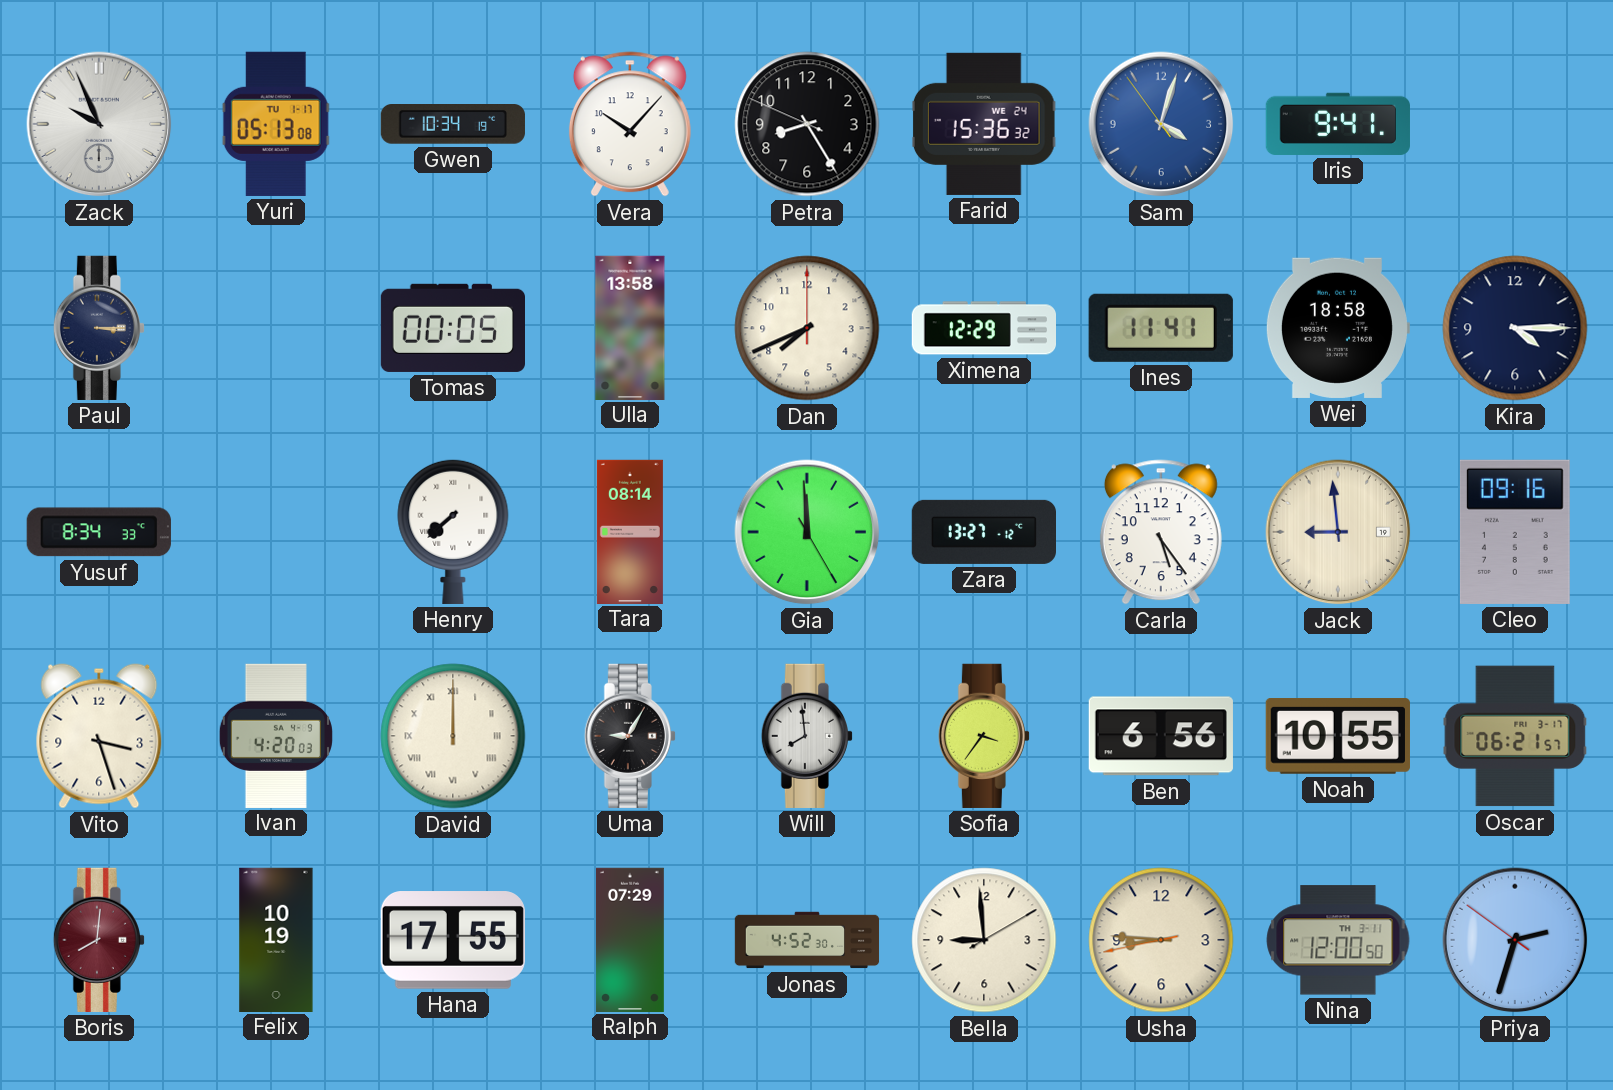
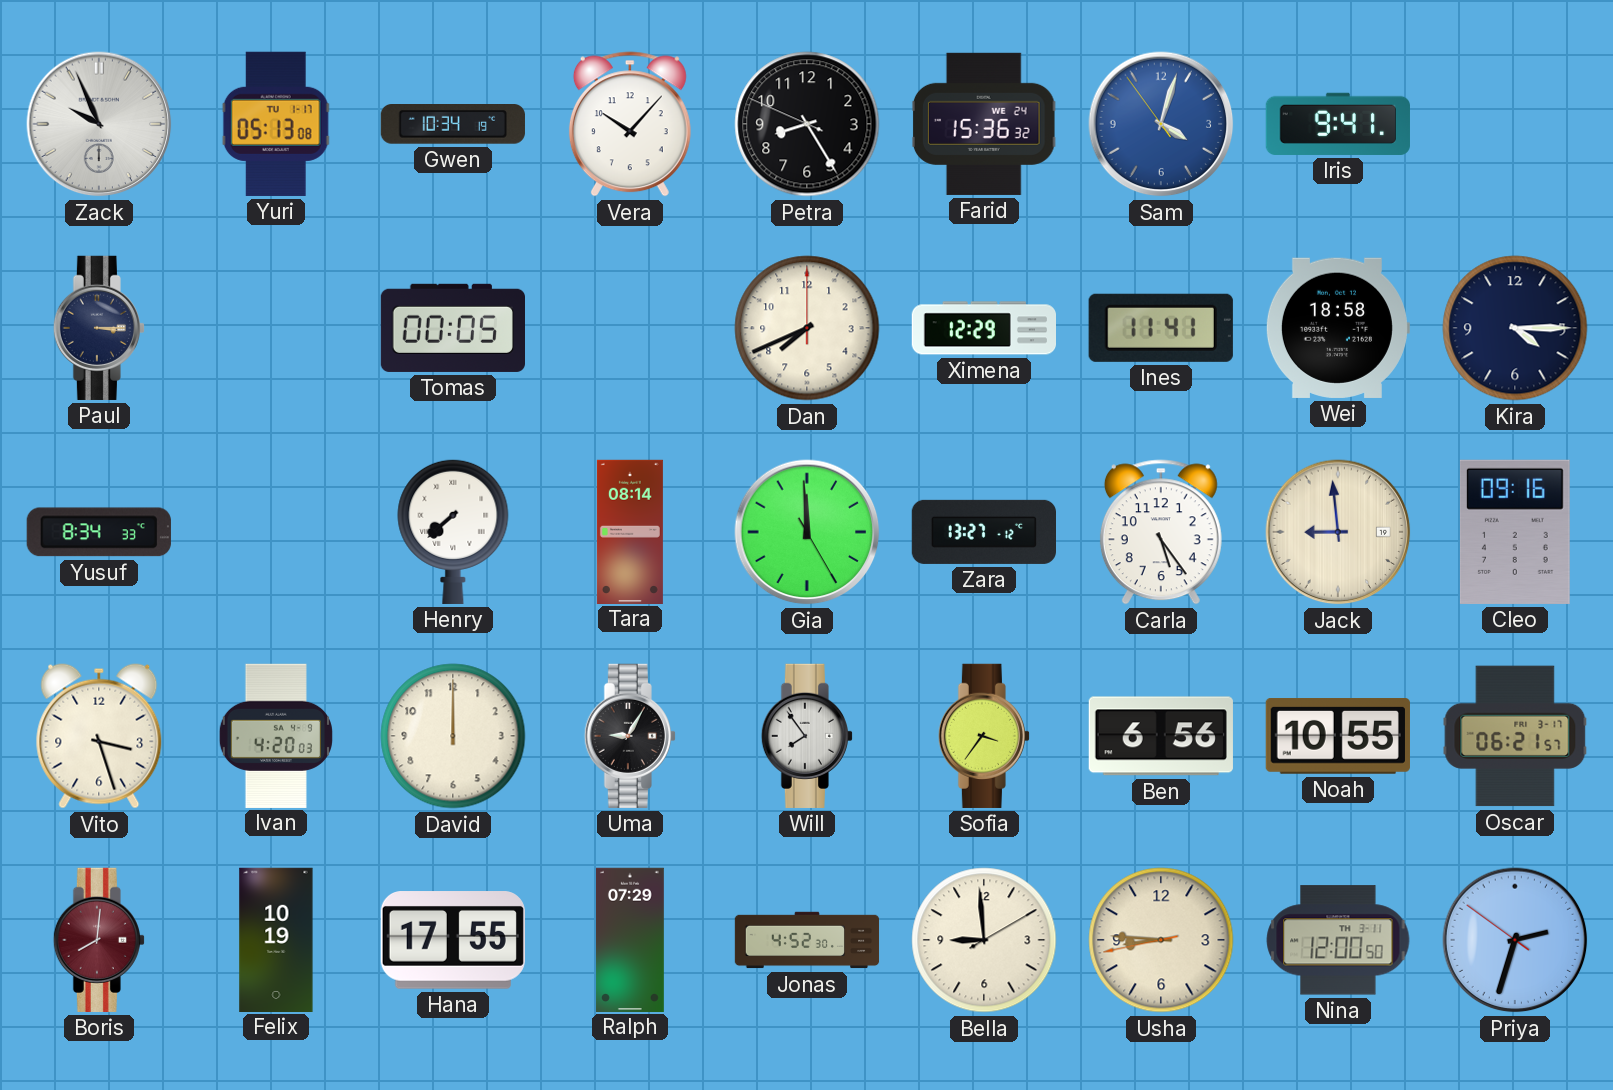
Ulla: 13:58 -> none
David numerals: Roman -> Arabic
Will: 7:59 -> 7:54
